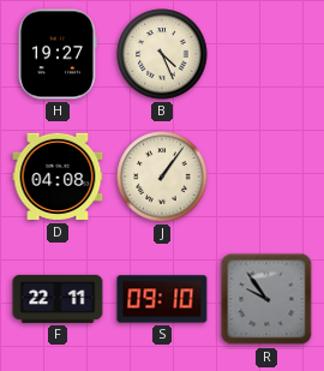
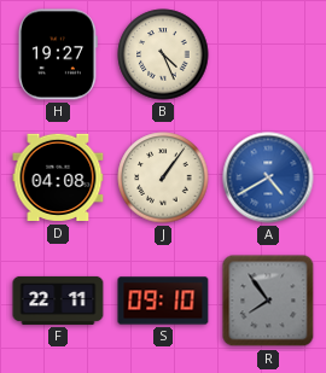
A: none -> 4:40
R: 9:54 -> 7:54
